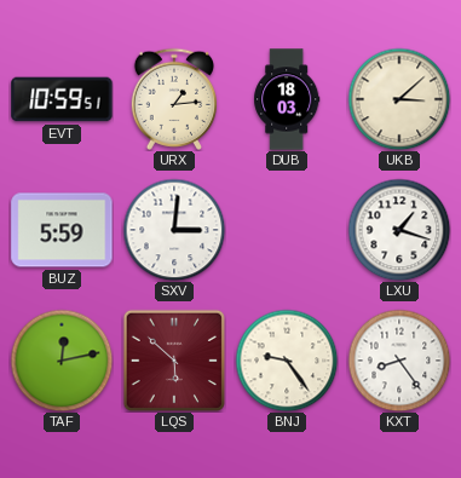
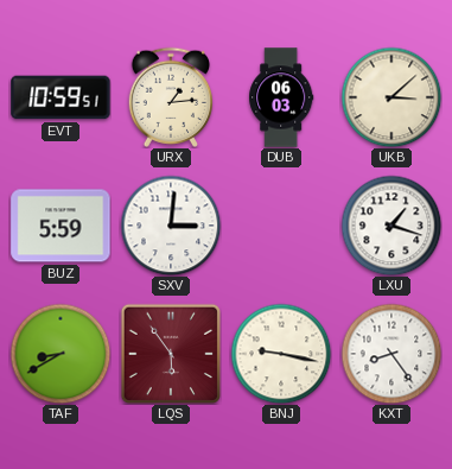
DUB: 18:03 -> 06:03
TAF: 12:13 -> 8:40
LQS: 5:52 -> 5:54
BNJ: 9:24 -> 9:17
